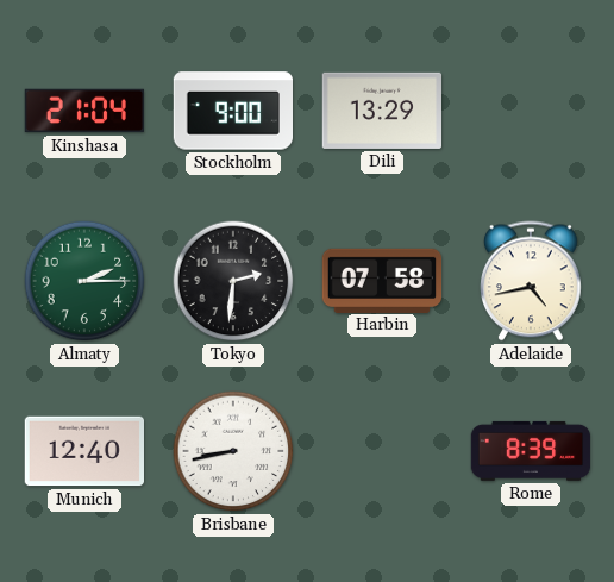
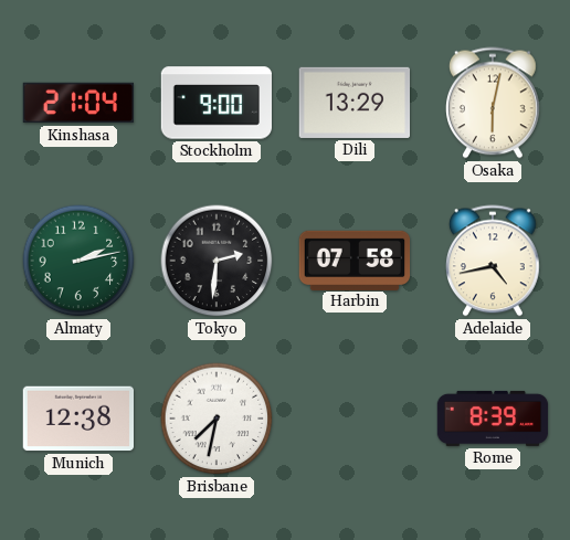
Osaka: none -> 6:02
Almaty: 2:15 -> 2:13
Munich: 12:40 -> 12:38
Brisbane: 8:43 -> 7:32
